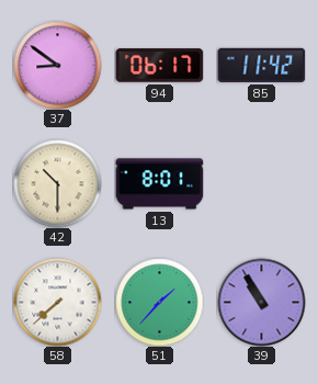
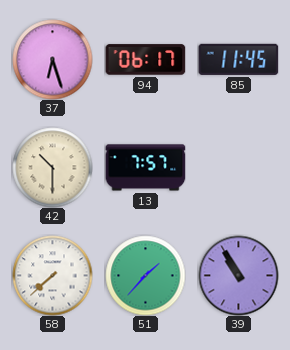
37: 8:51 -> 6:27
85: 11:42 -> 11:45
13: 8:01 -> 7:57
